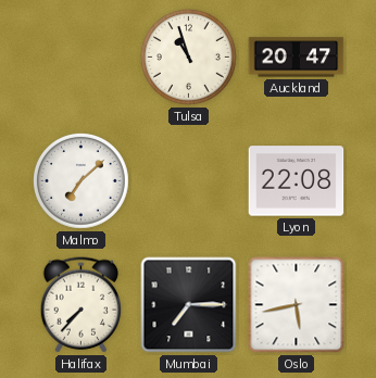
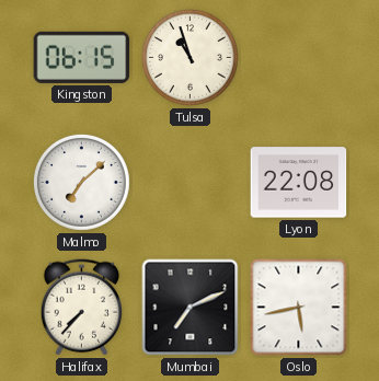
Kingston: none -> 06:15
Auckland: 20:47 -> none
Mumbai: 7:15 -> 7:11
